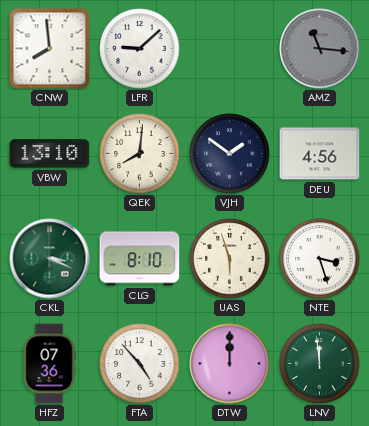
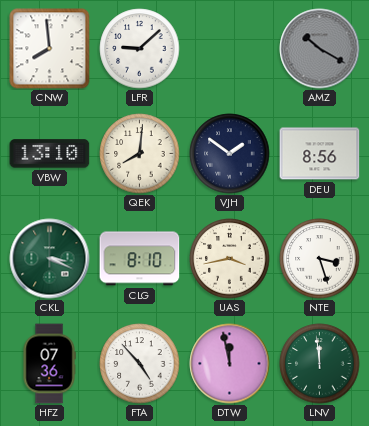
AMZ: 11:16 -> 10:20
DEU: 4:56 -> 8:56
UAS: 5:57 -> 3:43
DTW: 12:00 -> 11:58
